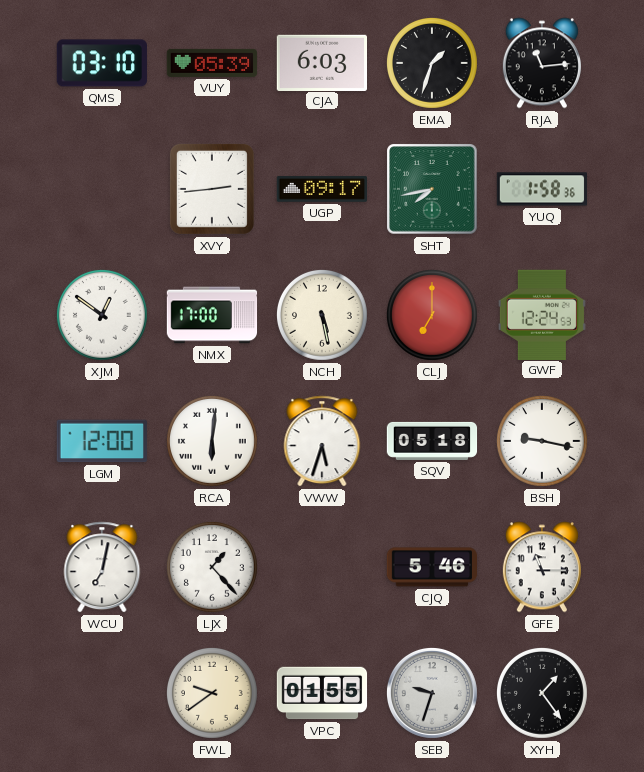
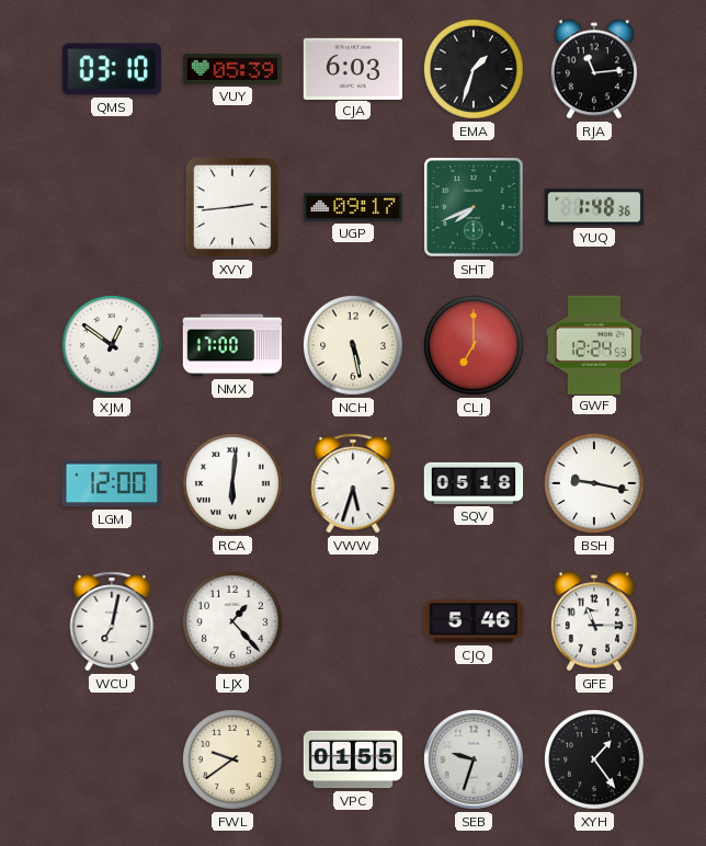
SHT: 7:43 -> 7:41
YUQ: 1:58 -> 1:48
